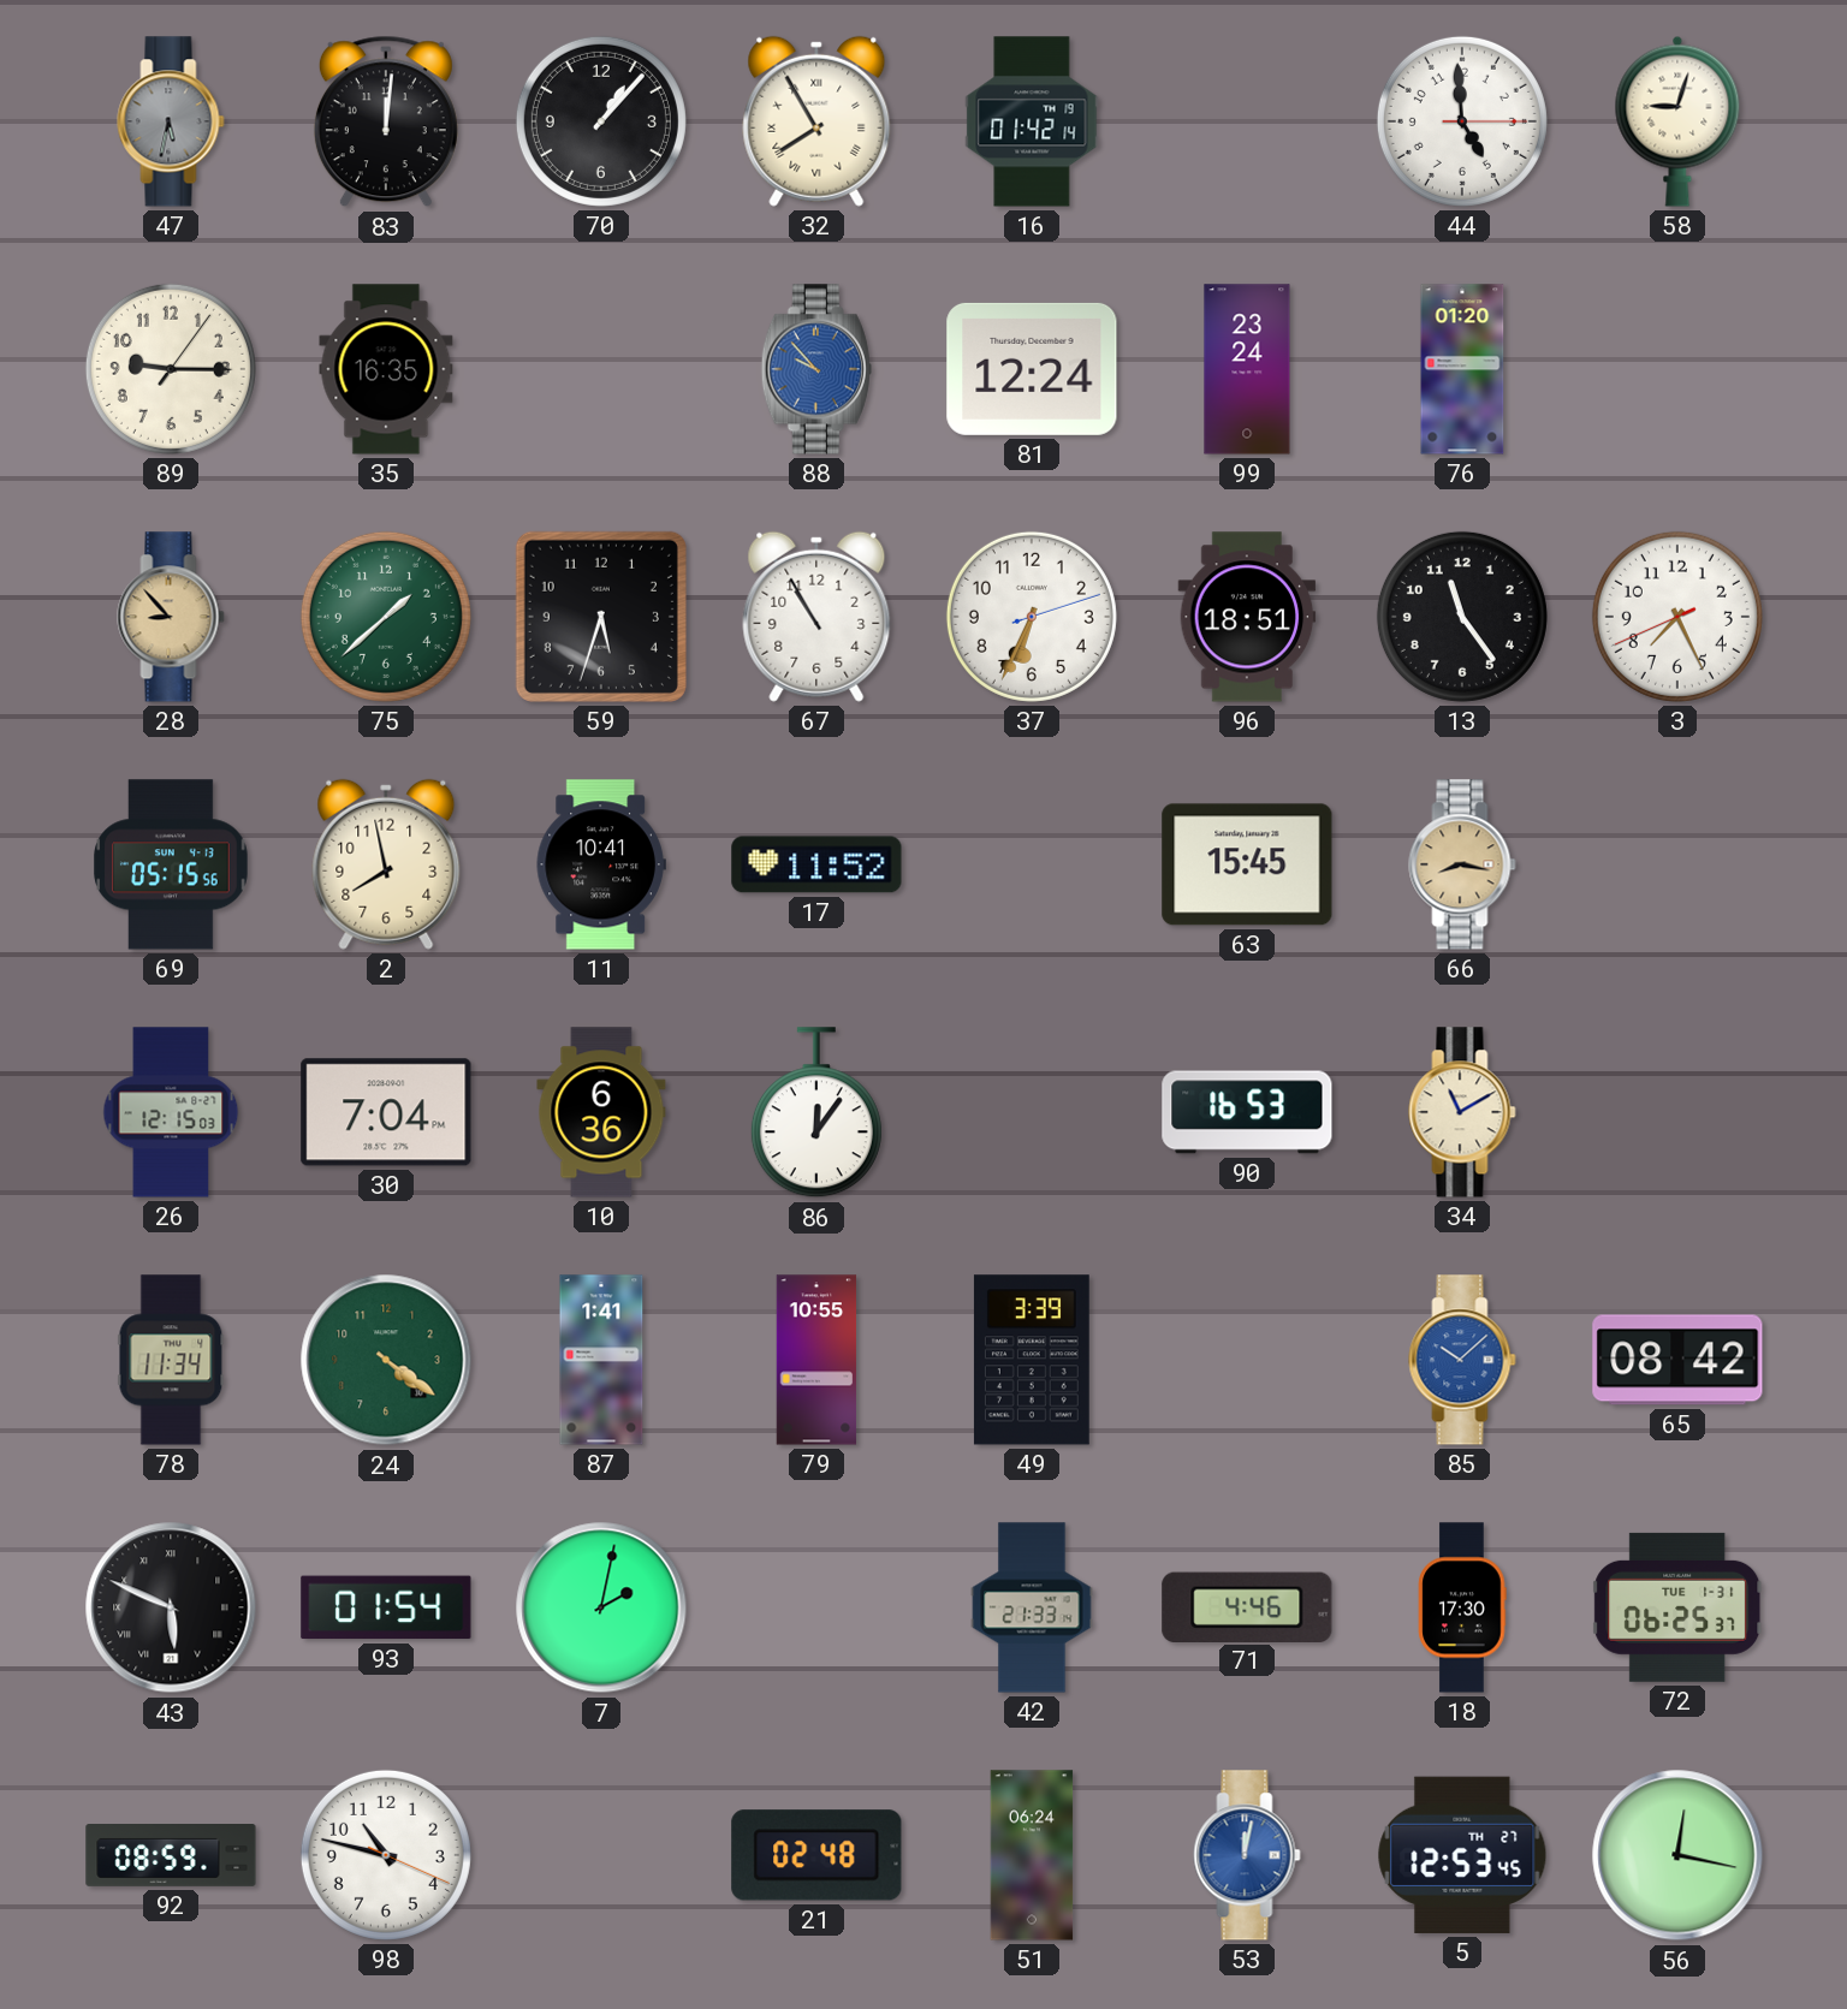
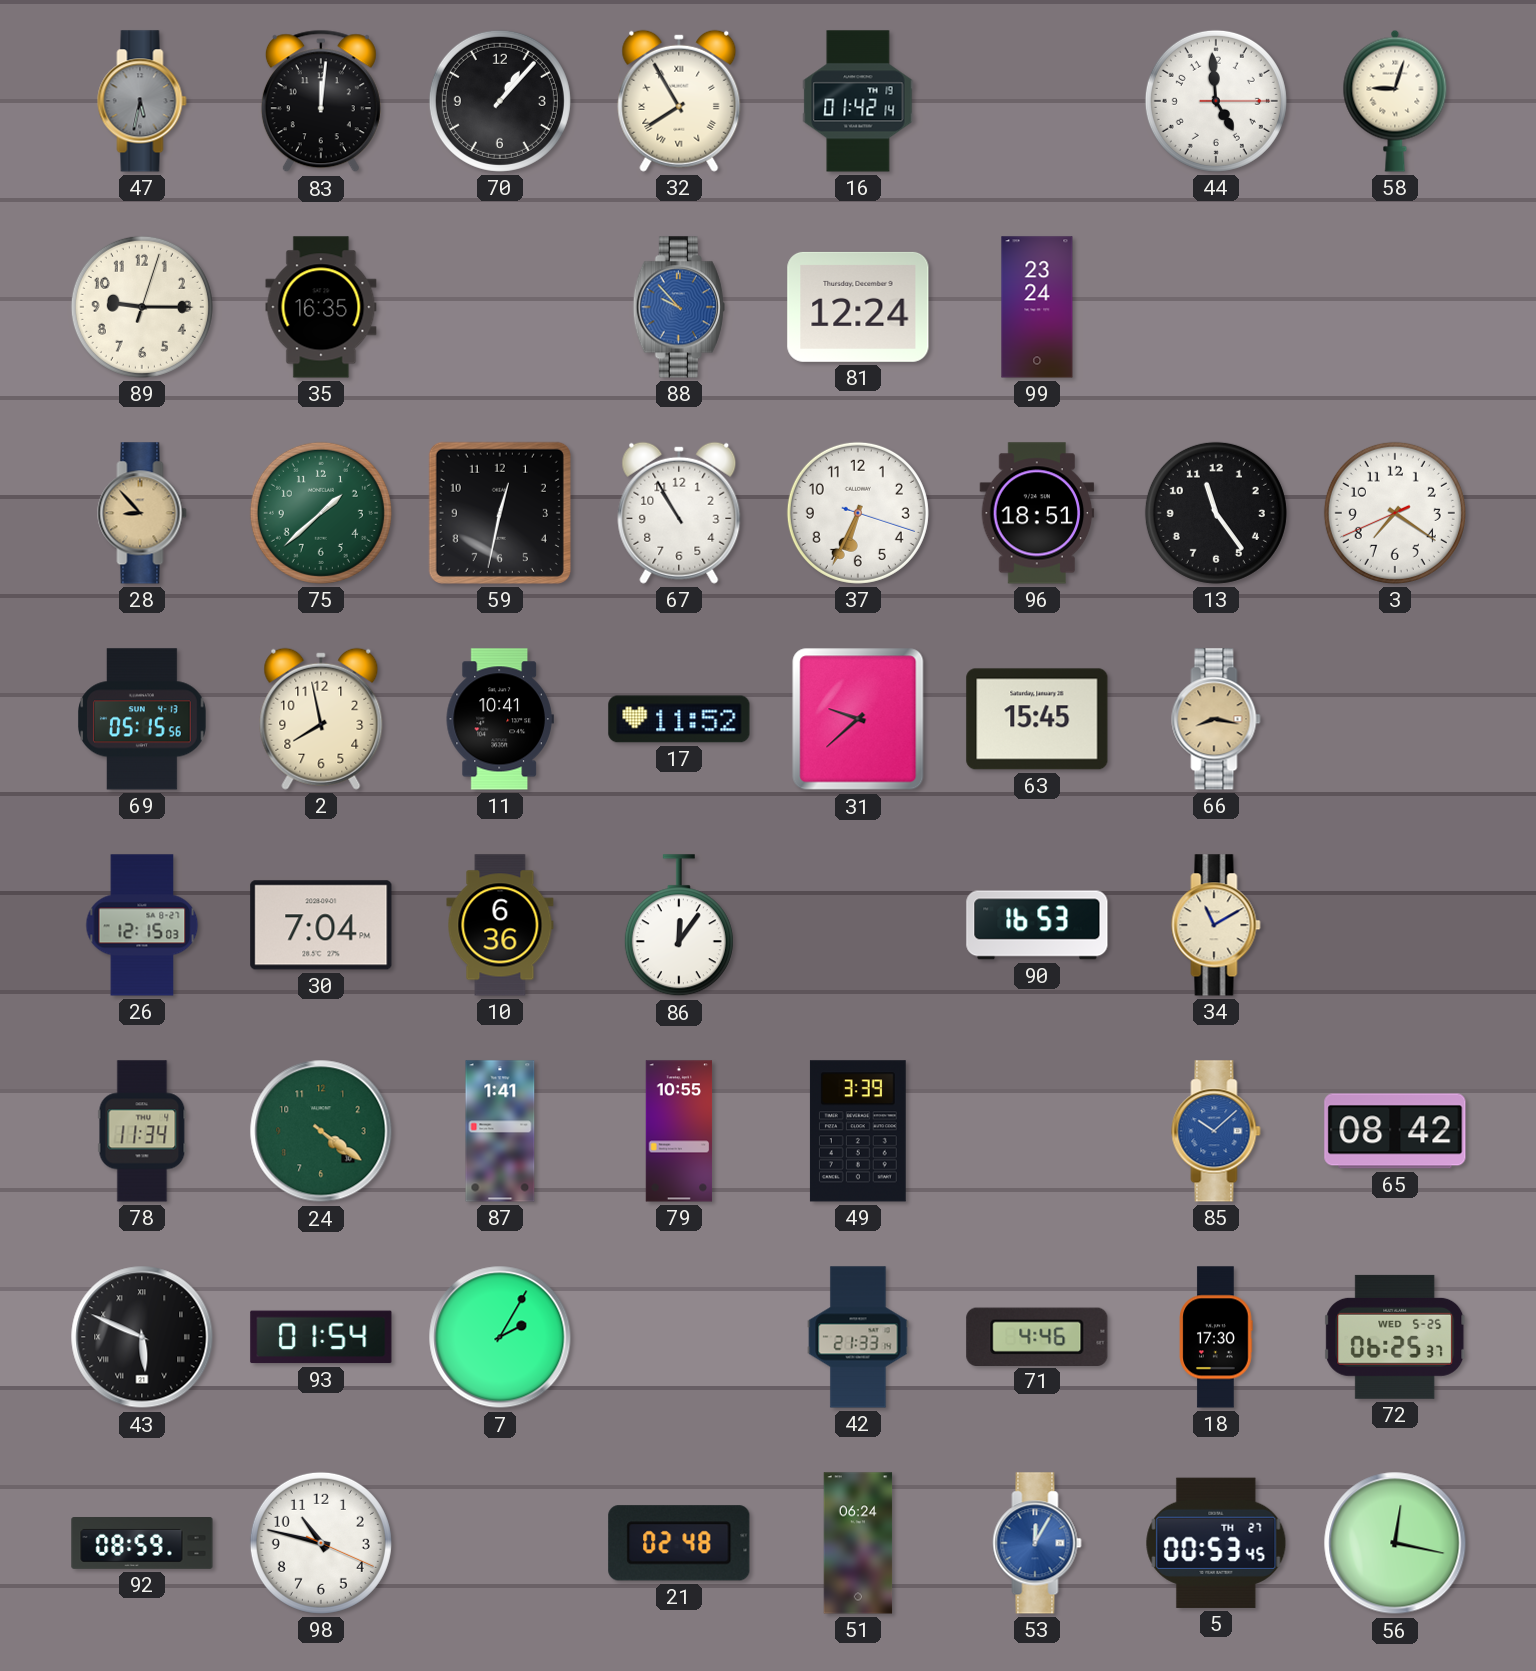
89: 9:15:06 -> 9:15:03
76: 01:20 -> none
59: 5:33 -> 12:32
37: 6:34:12 -> 6:34:18
3: 7:25 -> 7:20
31: none -> 9:38
7: 2:02 -> 2:05
72 date: TUE 1-31 -> WED 5-25
53: 12:02 -> 12:05
5: 12:53 -> 00:53
